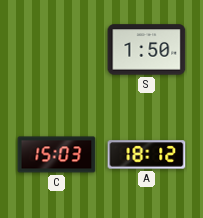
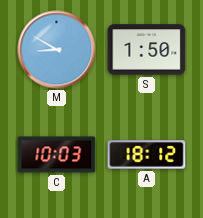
M: none -> 8:50
C: 15:03 -> 10:03
